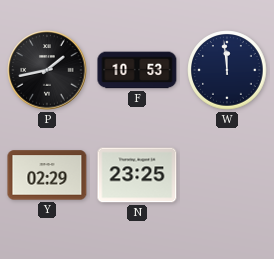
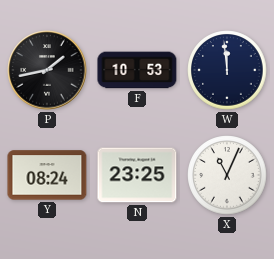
Y: 02:29 -> 08:24
X: none -> 11:04
